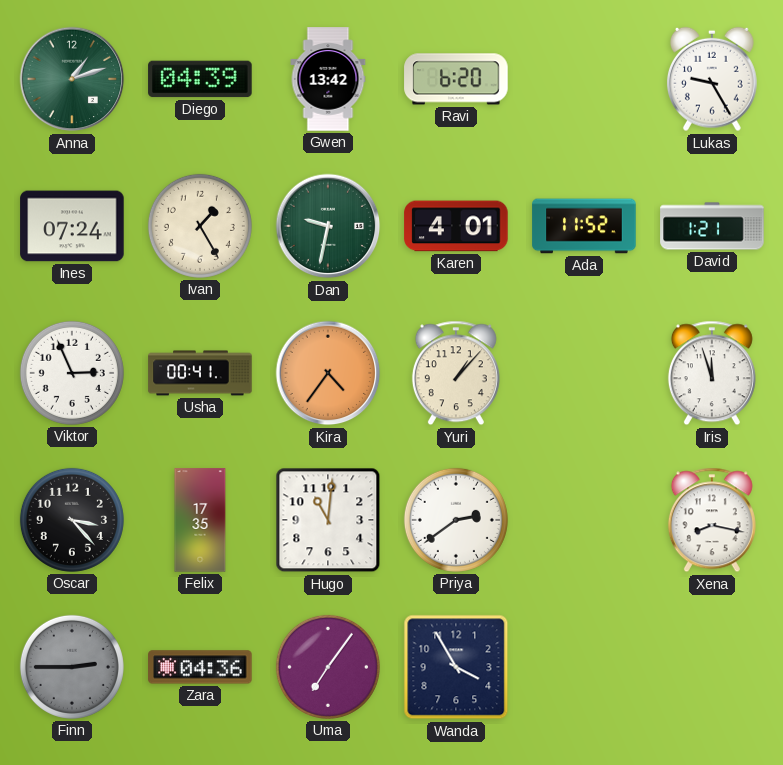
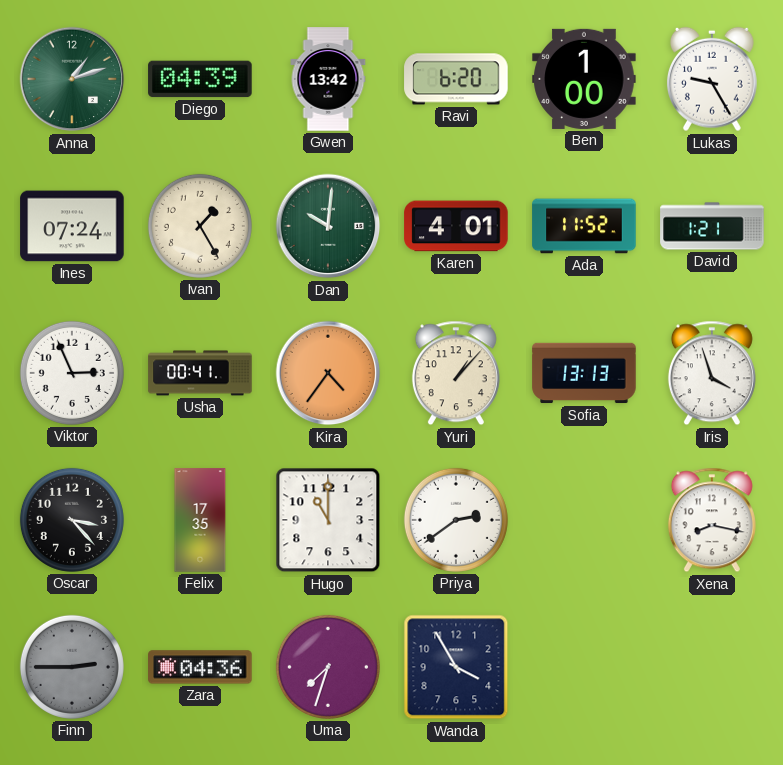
Ben: none -> 1:00
Dan: 9:32 -> 10:01
Sofia: none -> 13:13
Iris: 11:57 -> 3:57
Hugo: 11:01 -> 11:00
Uma: 7:06 -> 7:33
